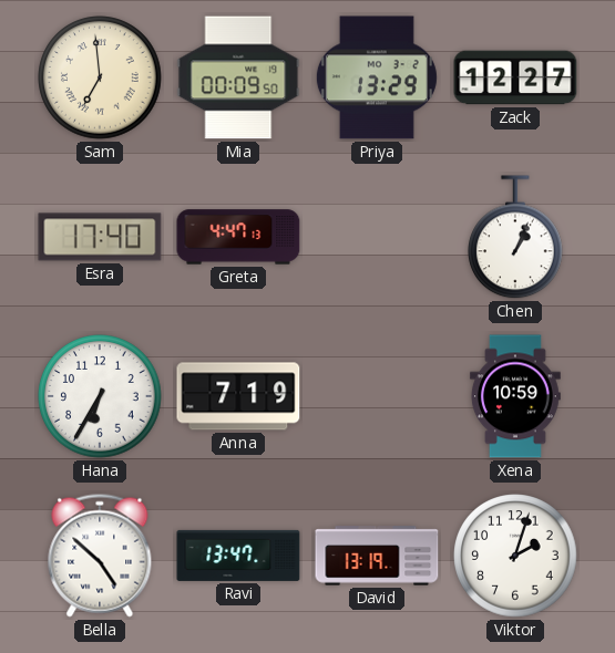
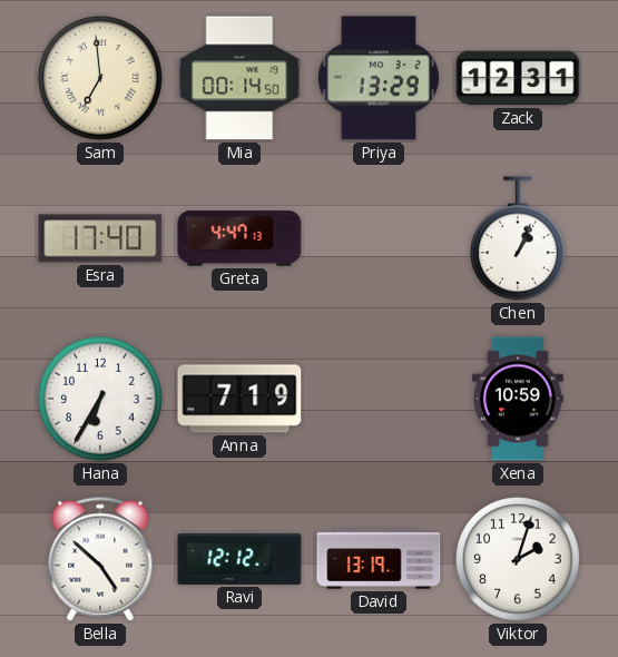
Mia: 00:09 -> 00:14
Zack: 12:27 -> 12:31
Ravi: 13:47 -> 12:12
